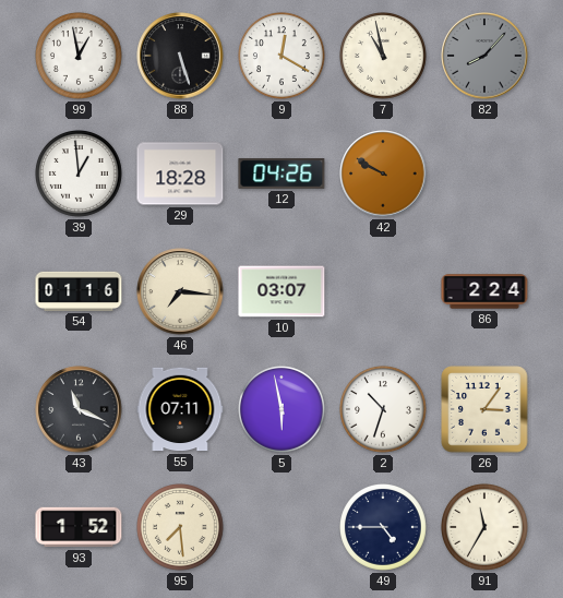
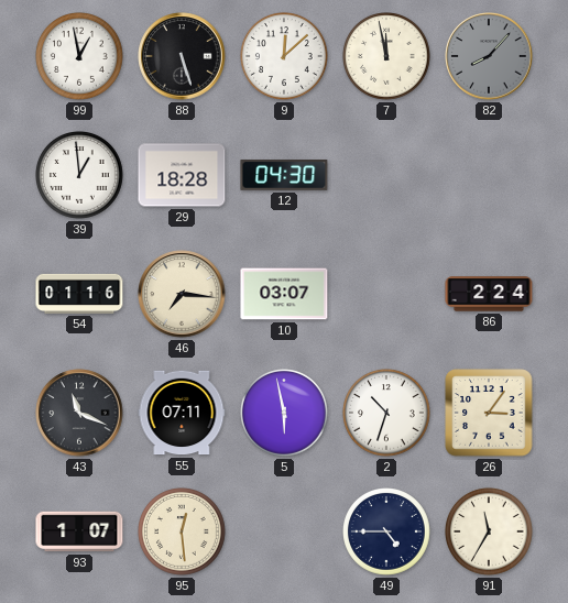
9: 12:20 -> 12:08
7: 10:58 -> 11:58
12: 04:26 -> 04:30
42: 9:50 -> none
93: 1:52 -> 1:07
95: 7:29 -> 12:29
